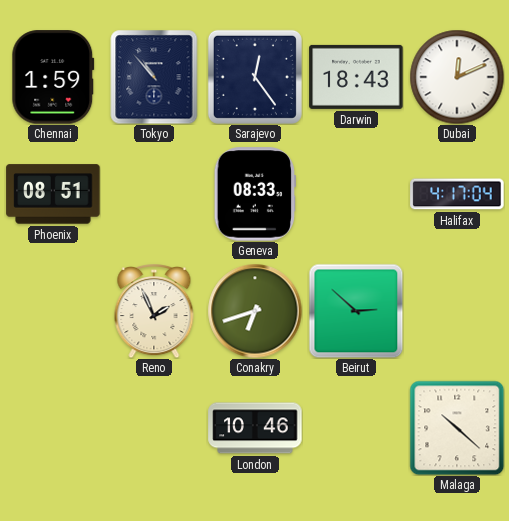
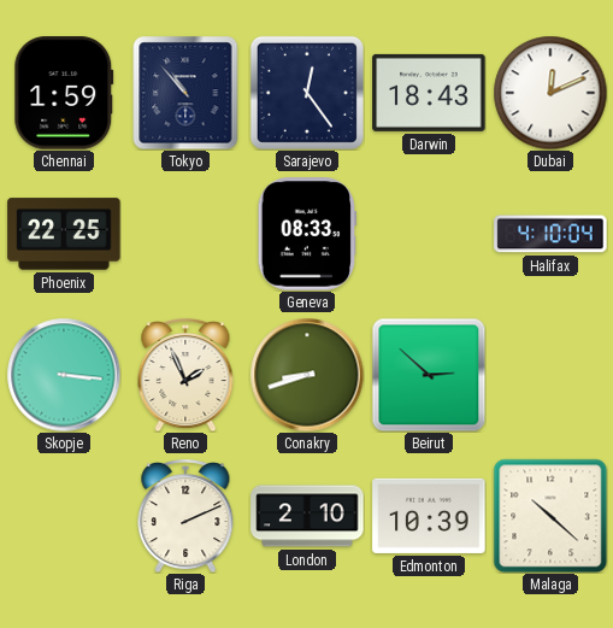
Phoenix: 08:51 -> 22:25
Halifax: 4:17 -> 4:10
Skopje: none -> 3:16
Conakry: 6:42 -> 8:42
Riga: none -> 2:11
London: 10:46 -> 2:10
Edmonton: none -> 10:39
